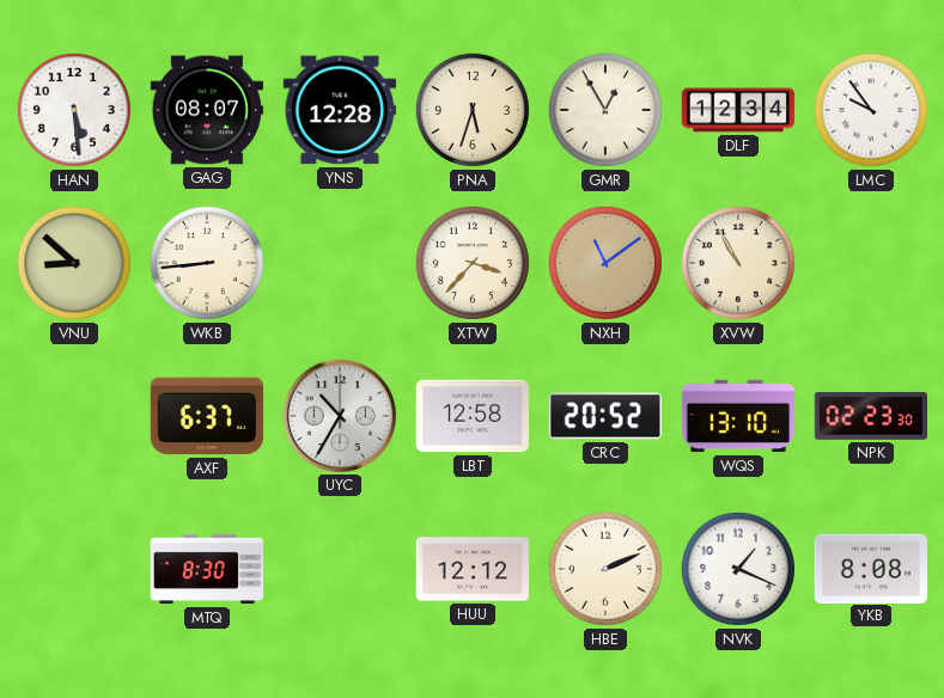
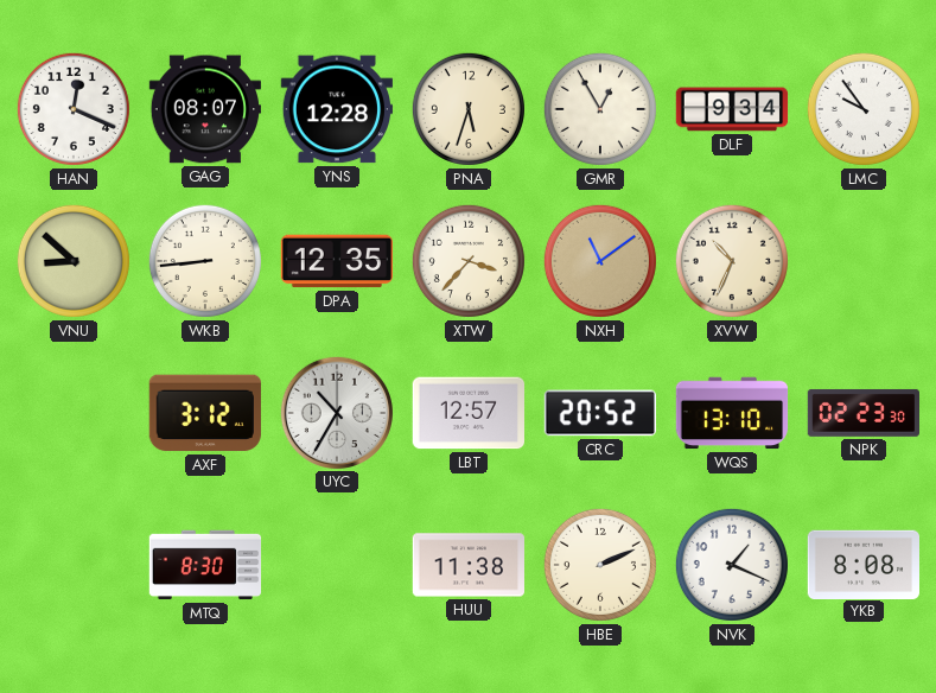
HAN: 5:29 -> 12:19
DLF: 12:34 -> 9:34
DPA: none -> 12:35
XVW: 10:55 -> 10:34
AXF: 6:37 -> 3:12
LBT: 12:58 -> 12:57
HUU: 12:12 -> 11:38
